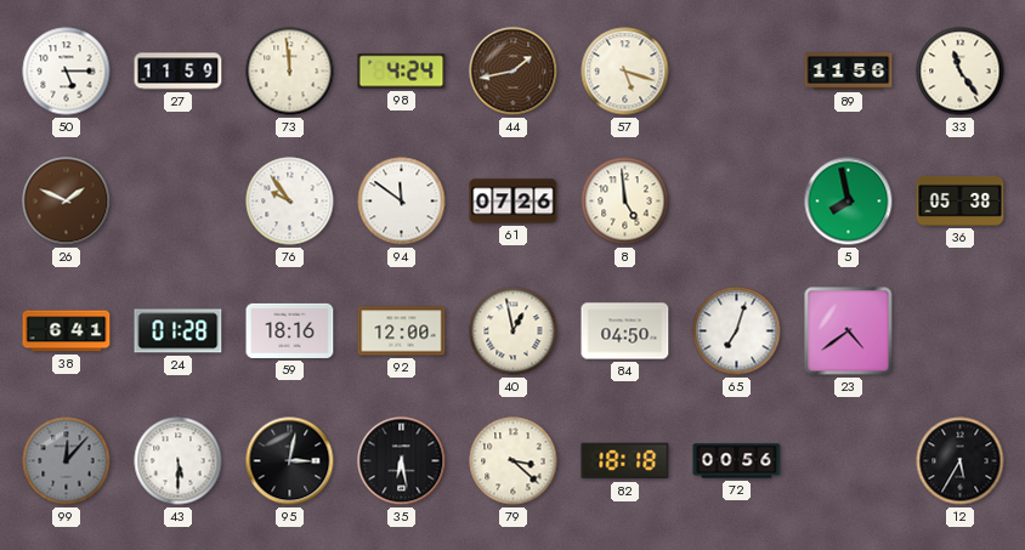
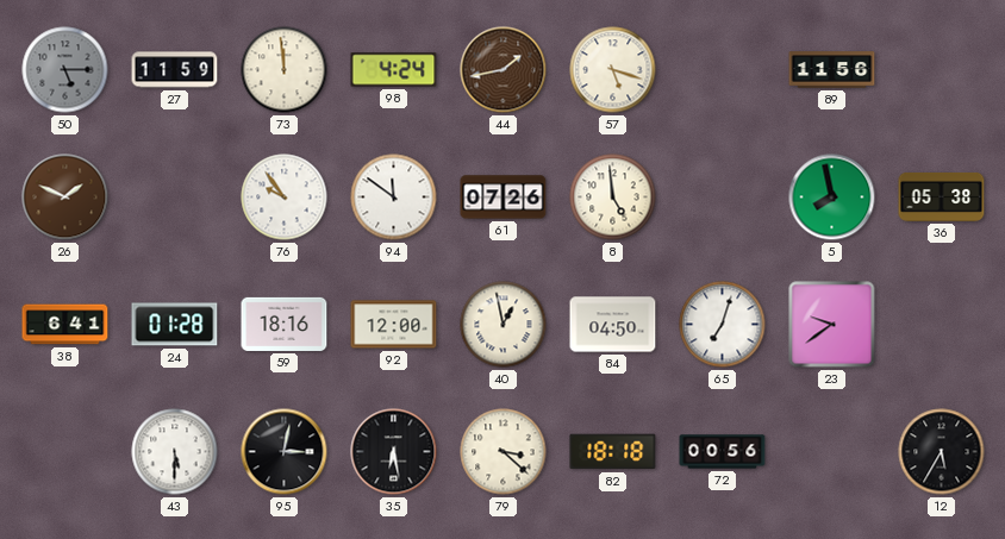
50 dial: white -> grey
33: 11:24 -> none
23: 4:39 -> 9:39
99: 12:07 -> none
